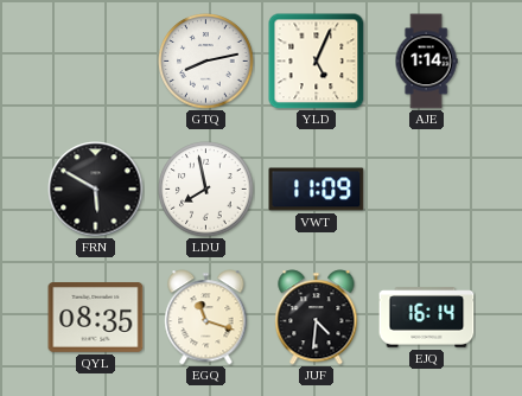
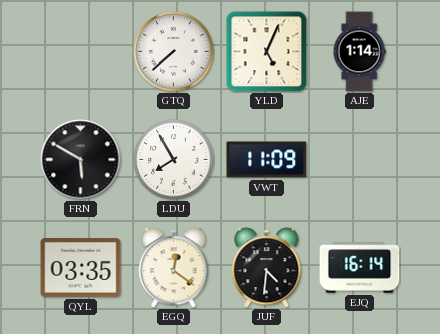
GTQ: 8:13 -> 7:38
LDU: 7:58 -> 7:55
QYL: 08:35 -> 03:35
EGQ: 11:18 -> 12:21
